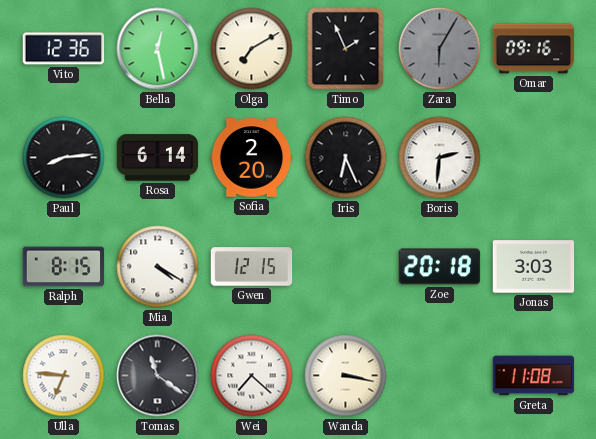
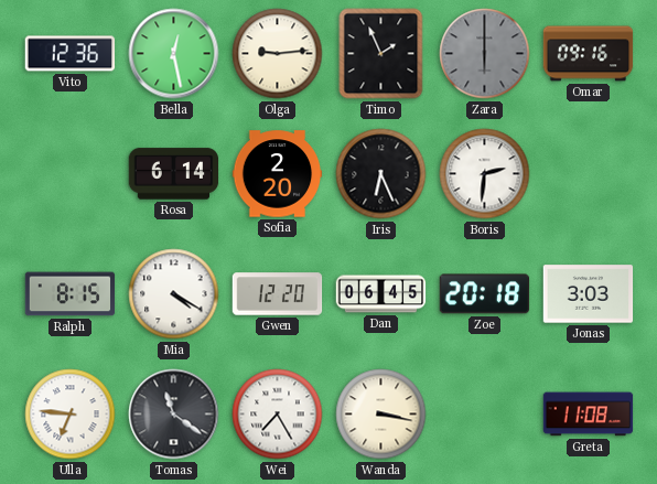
Olga: 7:10 -> 9:14
Zara: 6:05 -> 6:00
Paul: 8:14 -> none
Gwen: 12:15 -> 12:20
Dan: none -> 06:45
Wei: 7:22 -> 7:25
